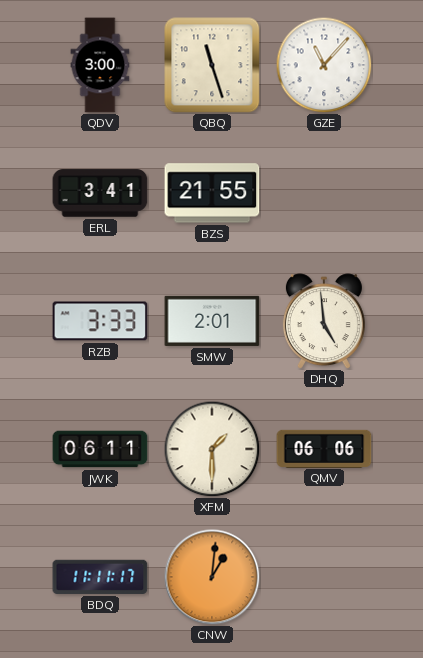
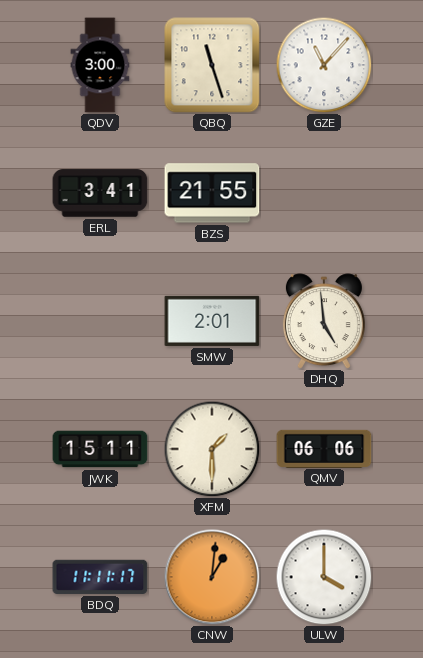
RZB: 3:33 -> none
JWK: 06:11 -> 15:11
ULW: none -> 4:00
